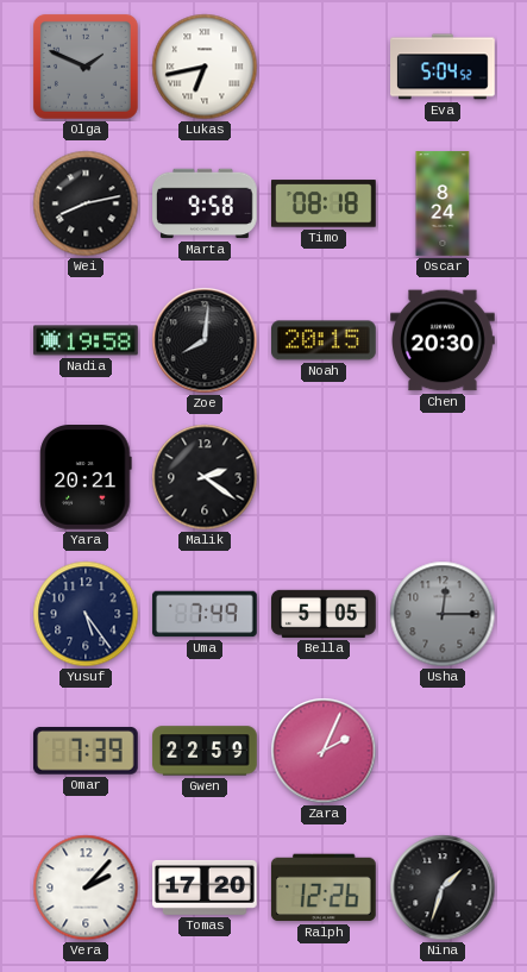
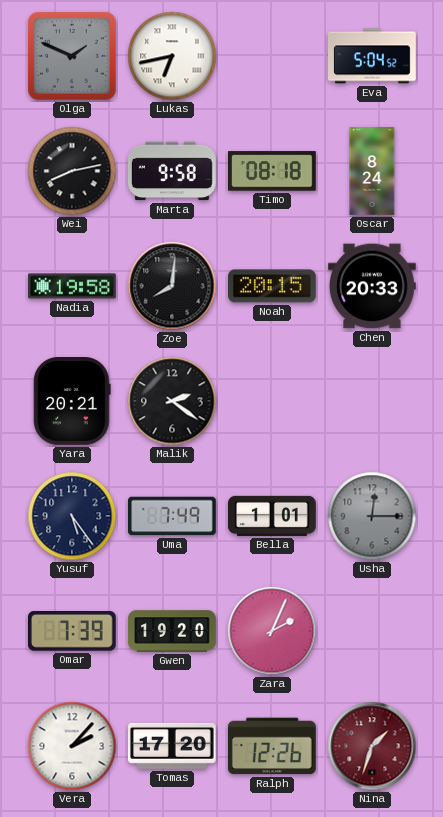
Chen: 20:30 -> 20:33
Bella: 5:05 -> 1:01
Gwen: 22:59 -> 19:20
Nina dial: black -> burgundy
